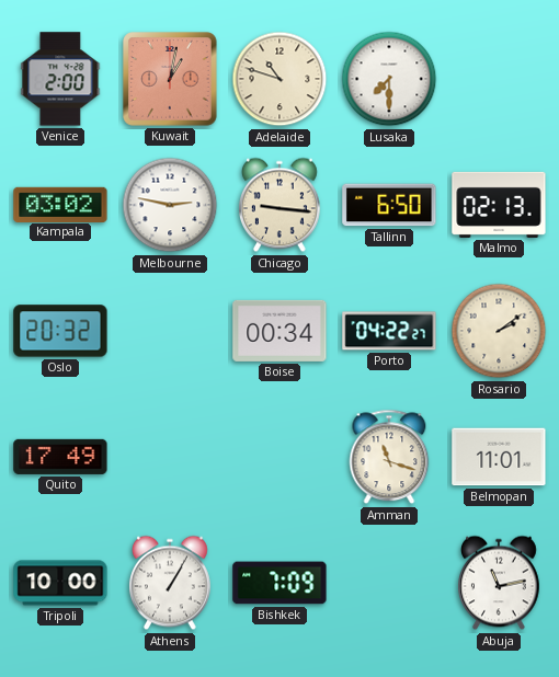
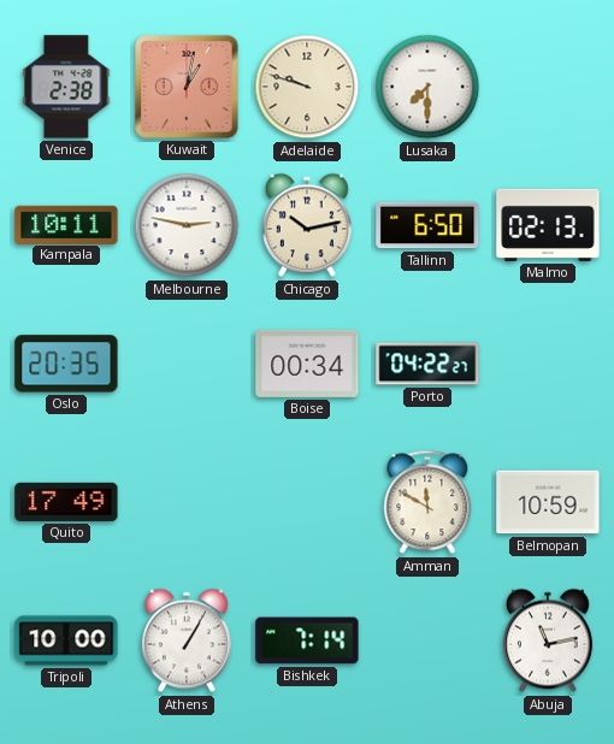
Venice: 2:00 -> 2:38
Adelaide: 10:48 -> 9:48
Kampala: 03:02 -> 10:11
Chicago: 9:16 -> 10:13
Oslo: 20:32 -> 20:35
Rosario: 2:09 -> none
Amman: 11:18 -> 11:50
Belmopan: 11:01 -> 10:59
Bishkek: 7:09 -> 7:14
